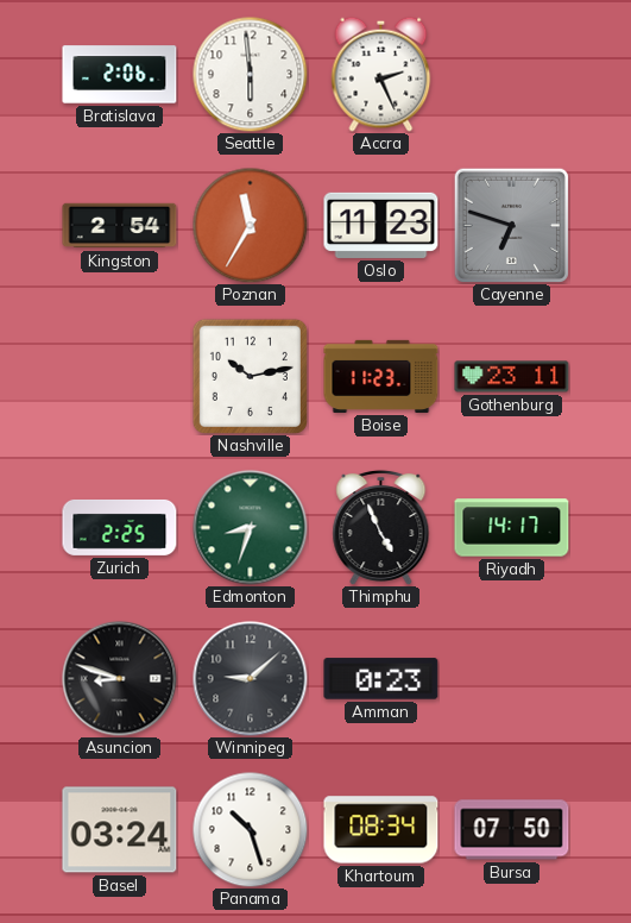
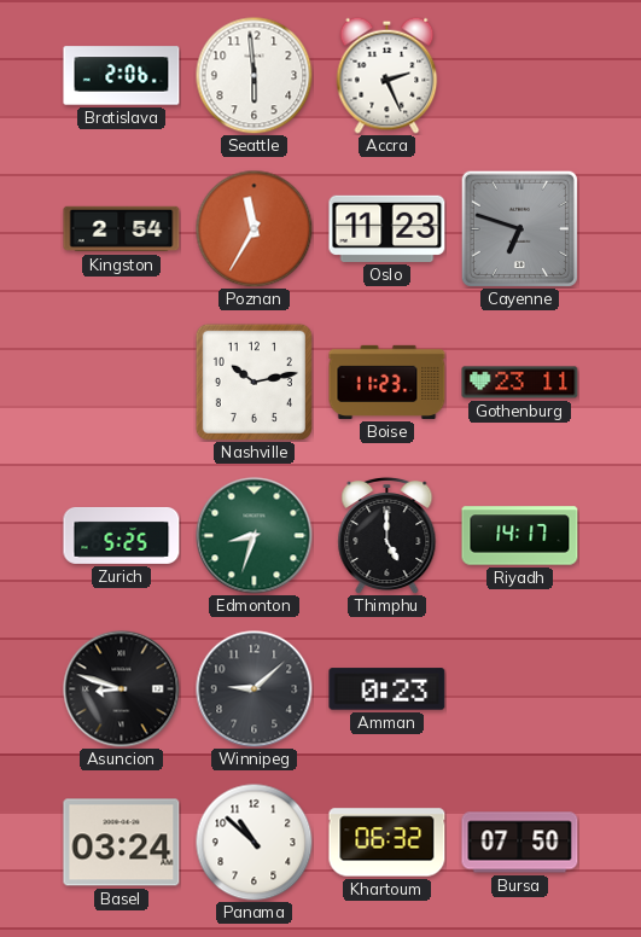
Zurich: 2:25 -> 5:25
Thimphu: 4:56 -> 5:00
Panama: 10:27 -> 10:52
Khartoum: 08:34 -> 06:32
